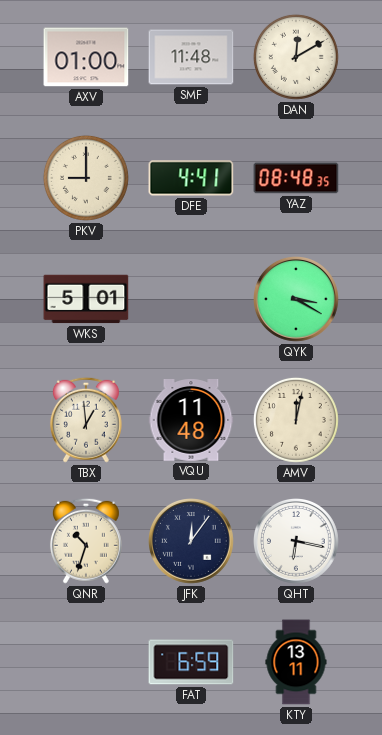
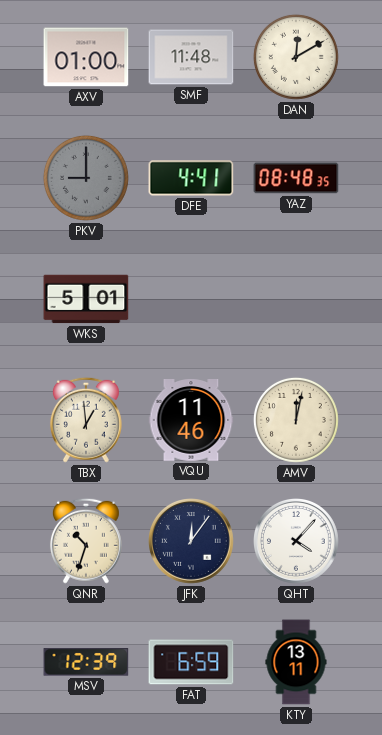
PKV dial: cream -> grey
QYK: 3:20 -> none
VQU: 11:48 -> 11:46
QHT: 6:17 -> 4:07
MSV: none -> 12:39
